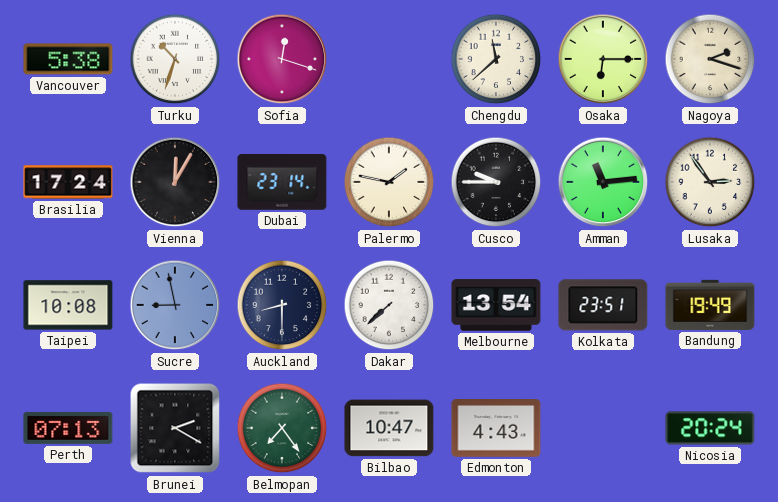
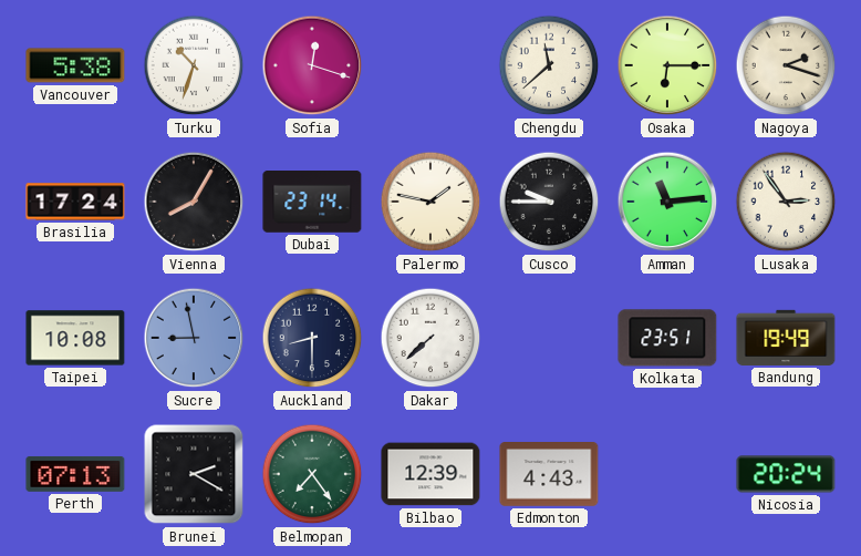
Vienna: 12:05 -> 8:05
Melbourne: 13:54 -> none
Bilbao: 10:47 -> 12:39
